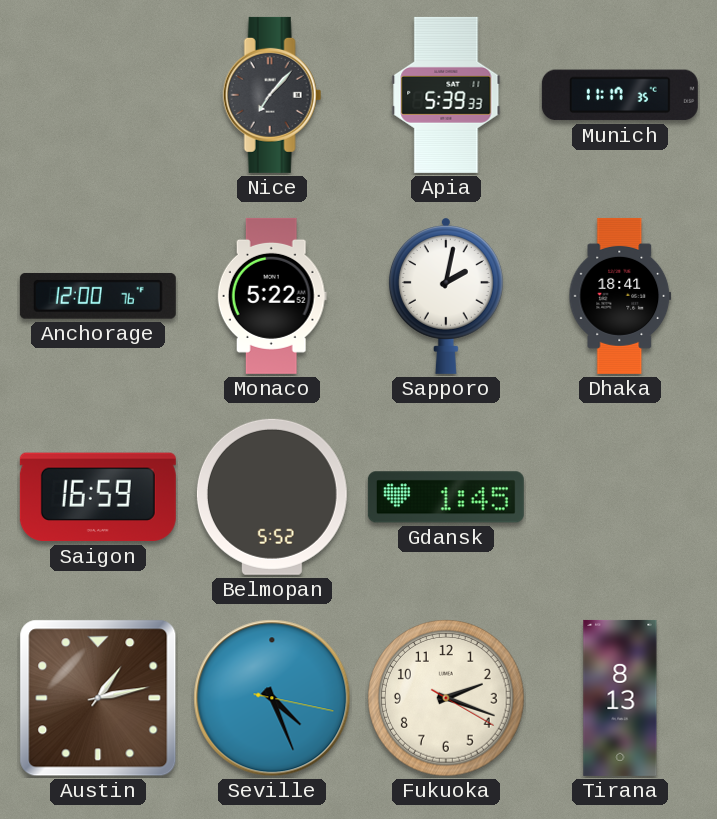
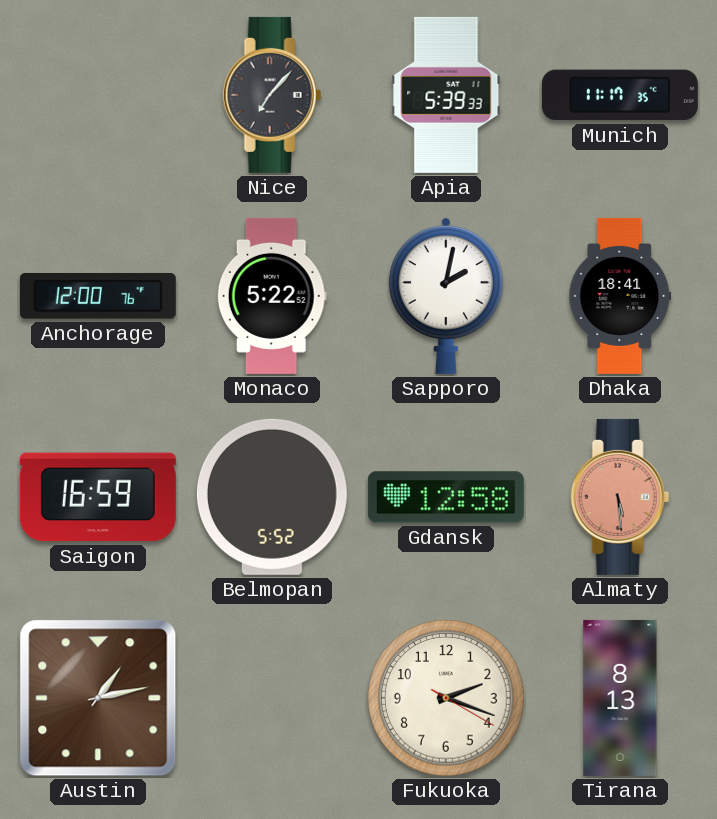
Gdansk: 1:45 -> 12:58
Almaty: none -> 5:29
Seville: 4:26 -> none
